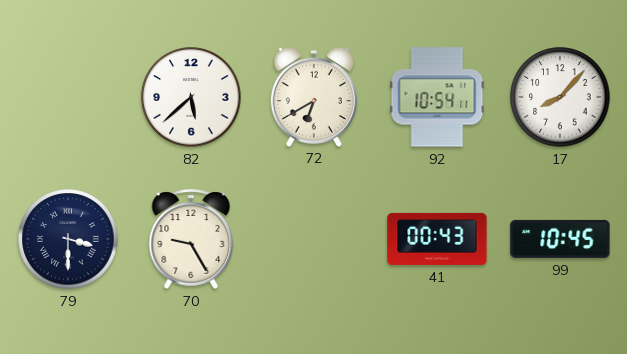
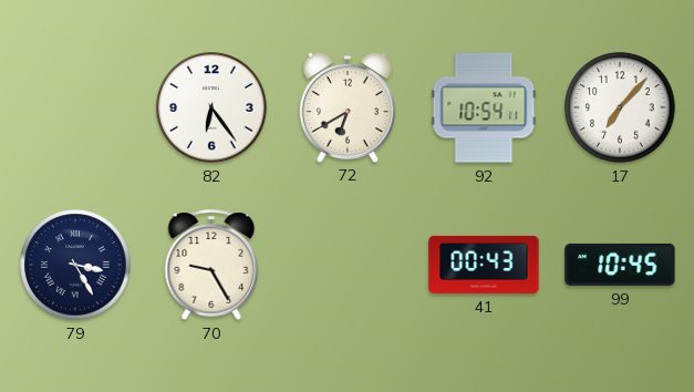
82: 5:38 -> 6:24
17: 8:07 -> 7:07
79: 3:30 -> 3:25
